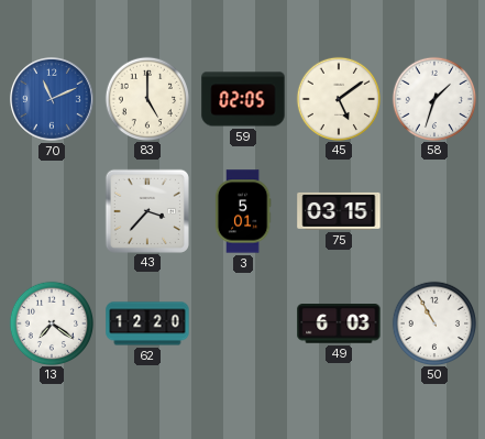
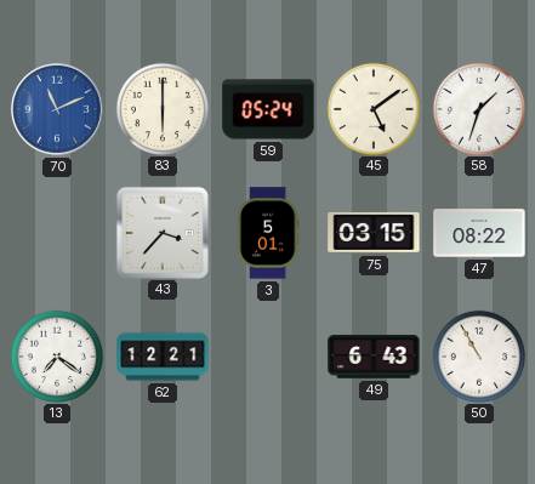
83: 5:00 -> 6:00
59: 02:05 -> 05:24
47: none -> 08:22
62: 12:20 -> 12:21
49: 6:03 -> 6:43
